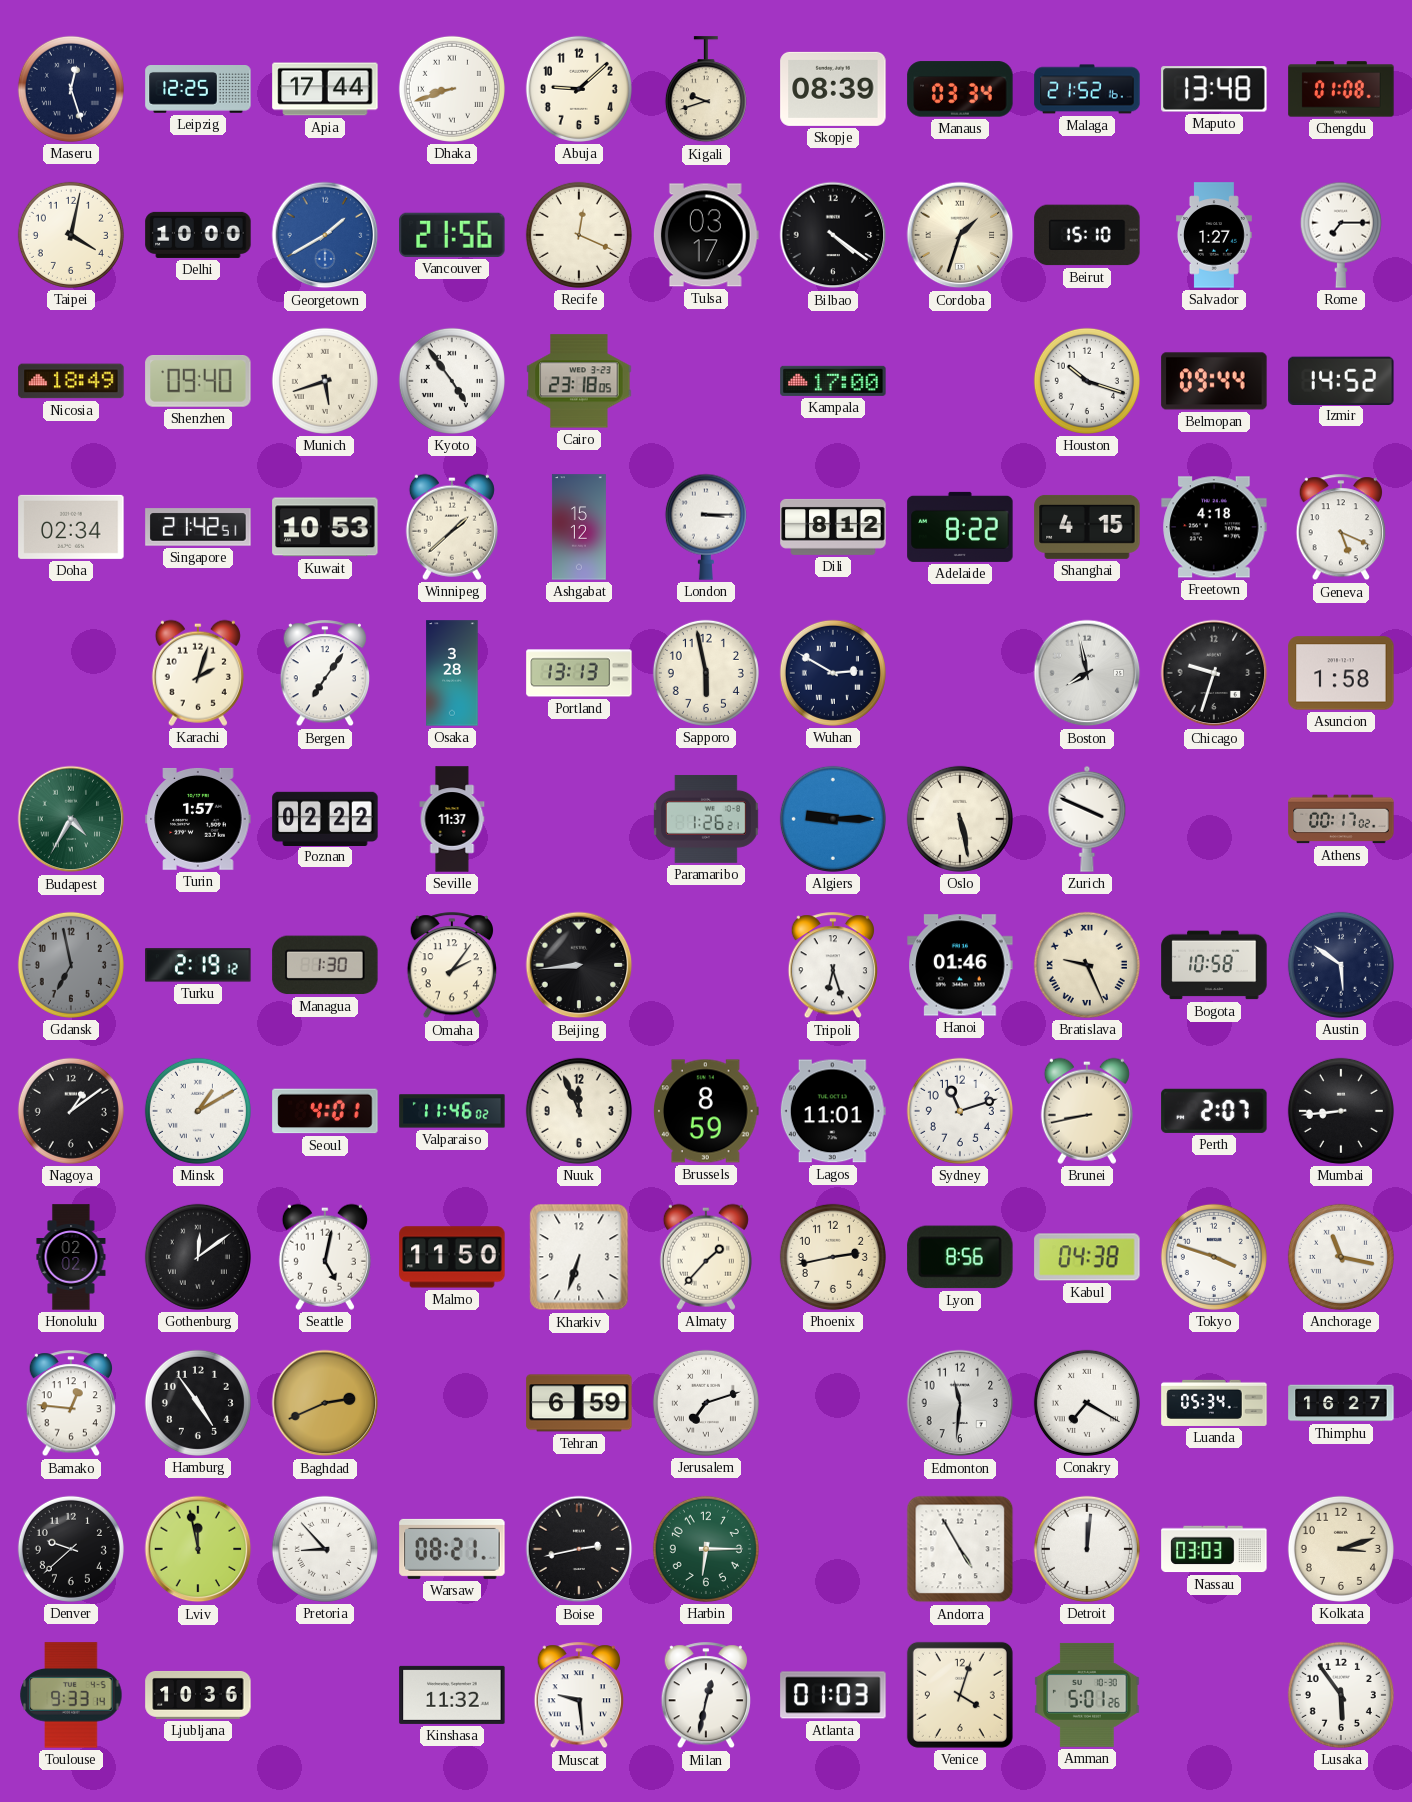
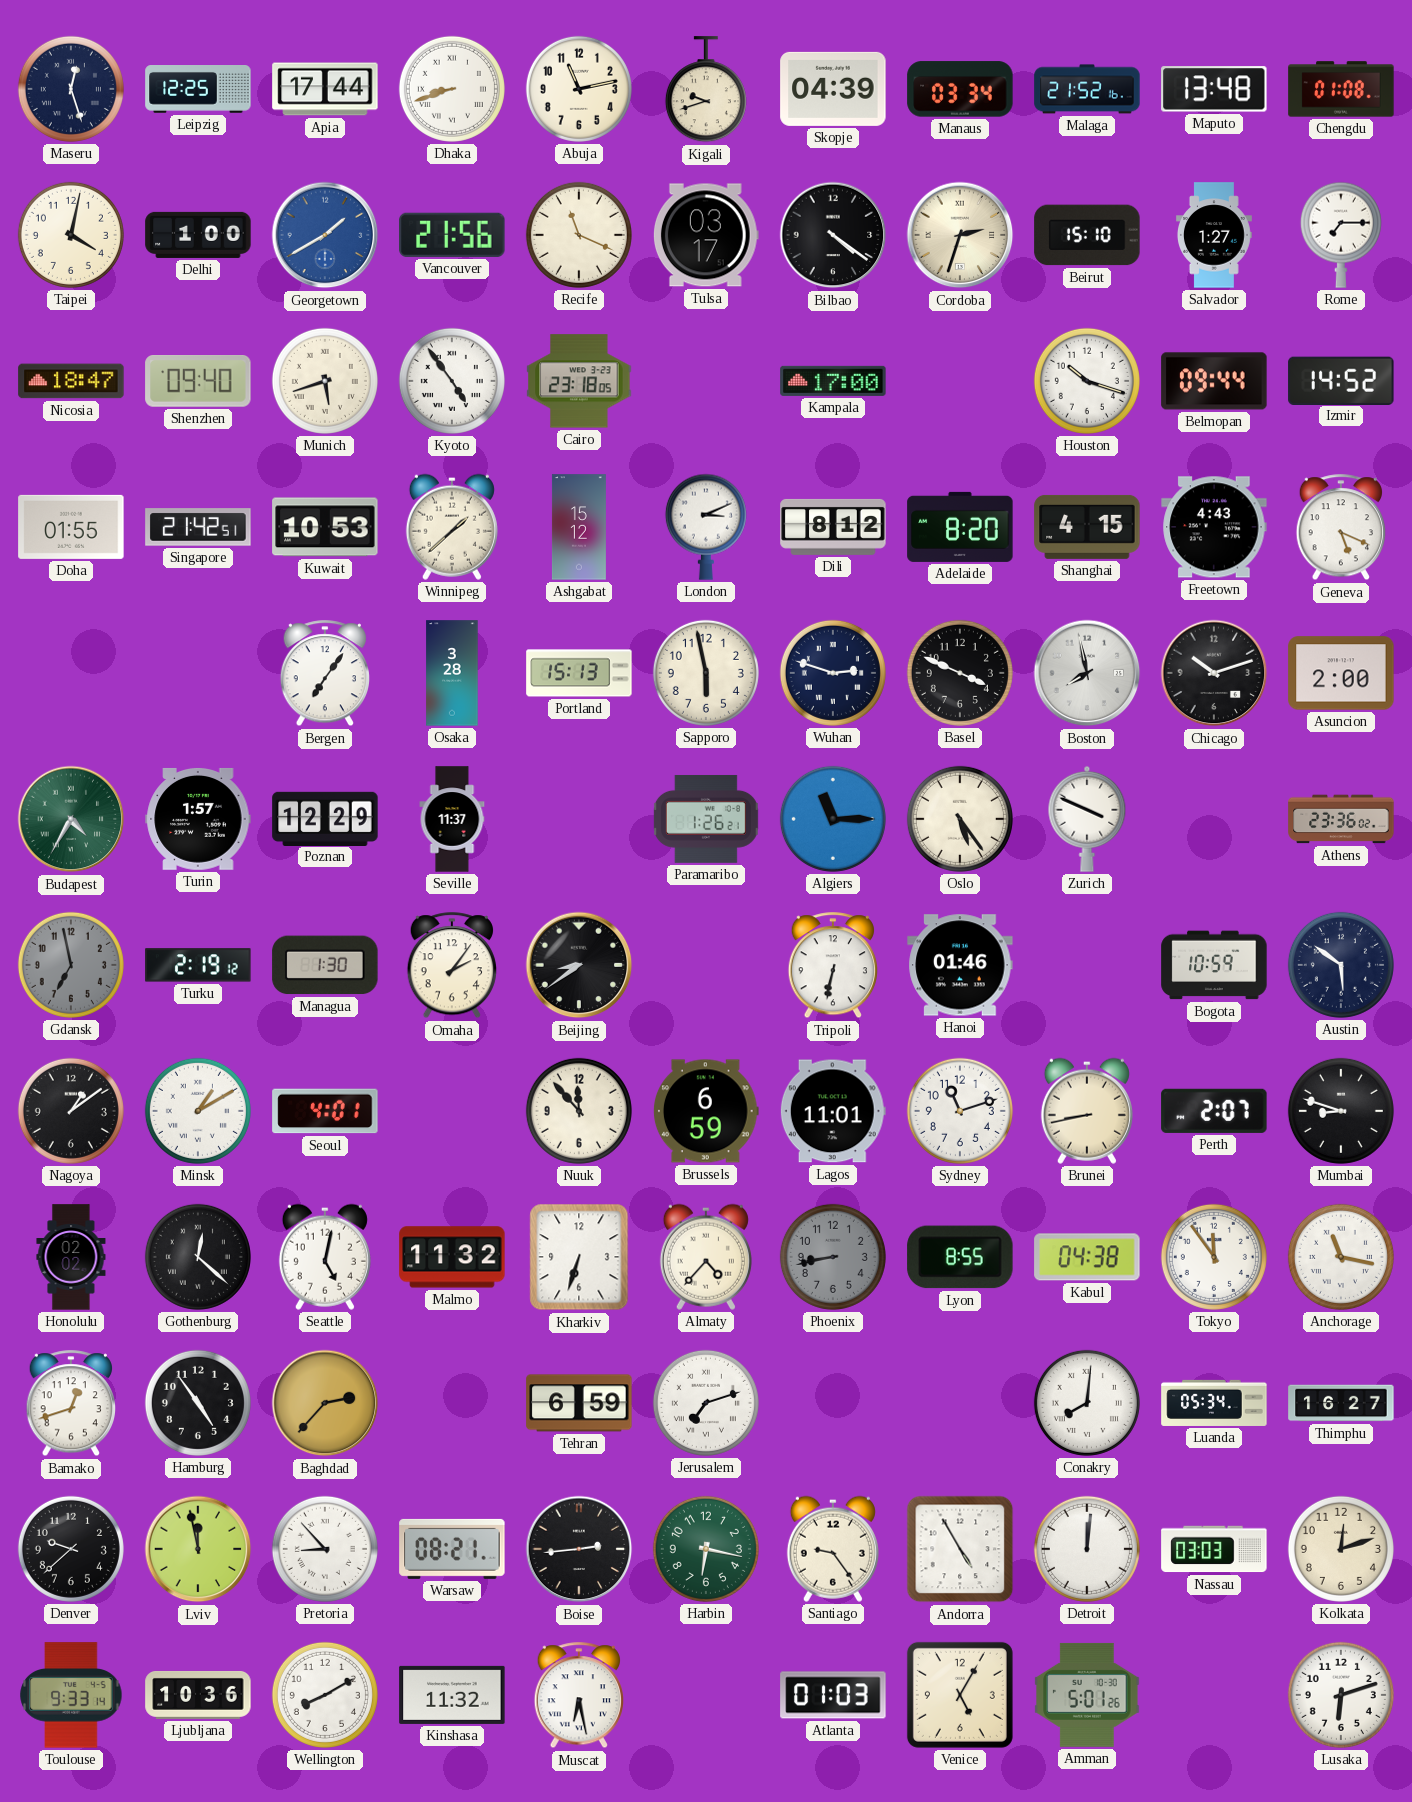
Abuja: 9:08 -> 11:13
Skopje: 08:39 -> 04:39
Delhi: 10:00 -> 1:00
Recife: 12:19 -> 11:19
Cordoba: 1:33 -> 2:33
Nicosia: 18:49 -> 18:47
Doha: 02:34 -> 01:55
London: 3:15 -> 3:11
Adelaide: 8:22 -> 8:20
Freetown: 4:18 -> 4:43
Karachi: 2:03 -> none
Portland: 13:13 -> 15:13
Wuhan: 2:50 -> 2:48
Basel: none -> 3:49
Chicago: 9:33 -> 10:12
Asuncion: 1:58 -> 2:00
Poznan: 02:22 -> 12:29
Algiers: 9:15 -> 11:15
Oslo: 5:28 -> 5:24
Athens: 00:17 -> 23:36
Beijing: 8:44 -> 8:39
Tripoli: 6:27 -> 6:32
Bratislava: 9:26 -> none
Bogota: 10:58 -> 10:59
Valparaiso: 11:46 -> none
Nuuk: 11:56 -> 11:53
Brussels: 8:59 -> 6:59
Mumbai: 8:44 -> 8:48
Gothenburg: 12:09 -> 12:22
Malmo: 11:50 -> 11:32
Almaty: 1:37 -> 4:37
Phoenix: 2:43 -> 8:43
Phoenix dial: cream -> grey
Lyon: 8:56 -> 8:55
Tokyo: 3:48 -> 11:54
Bamako: 12:46 -> 12:42
Baghdad: 2:41 -> 2:37
Edmonton: 11:31 -> none
Conakry: 7:20 -> 8:01
Boise: 2:43 -> 2:44
Harbin: 6:15 -> 6:17
Santiago: none -> 9:24
Kolkata: 3:12 -> 12:12
Wellington: none -> 8:10
Muscat: 9:29 -> 6:28
Milan: 12:32 -> none
Venice: 4:03 -> 5:05
Lusaka: 5:54 -> 6:12
